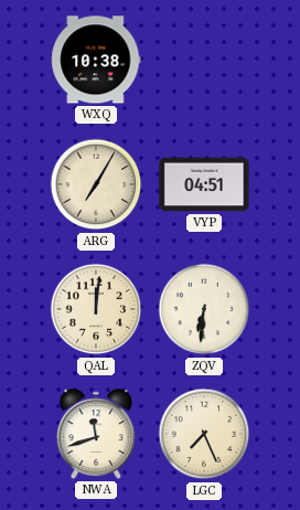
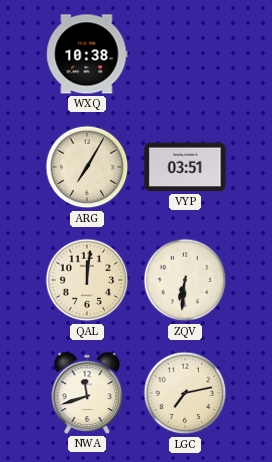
VYP: 04:51 -> 03:51
LGC: 7:26 -> 7:13
